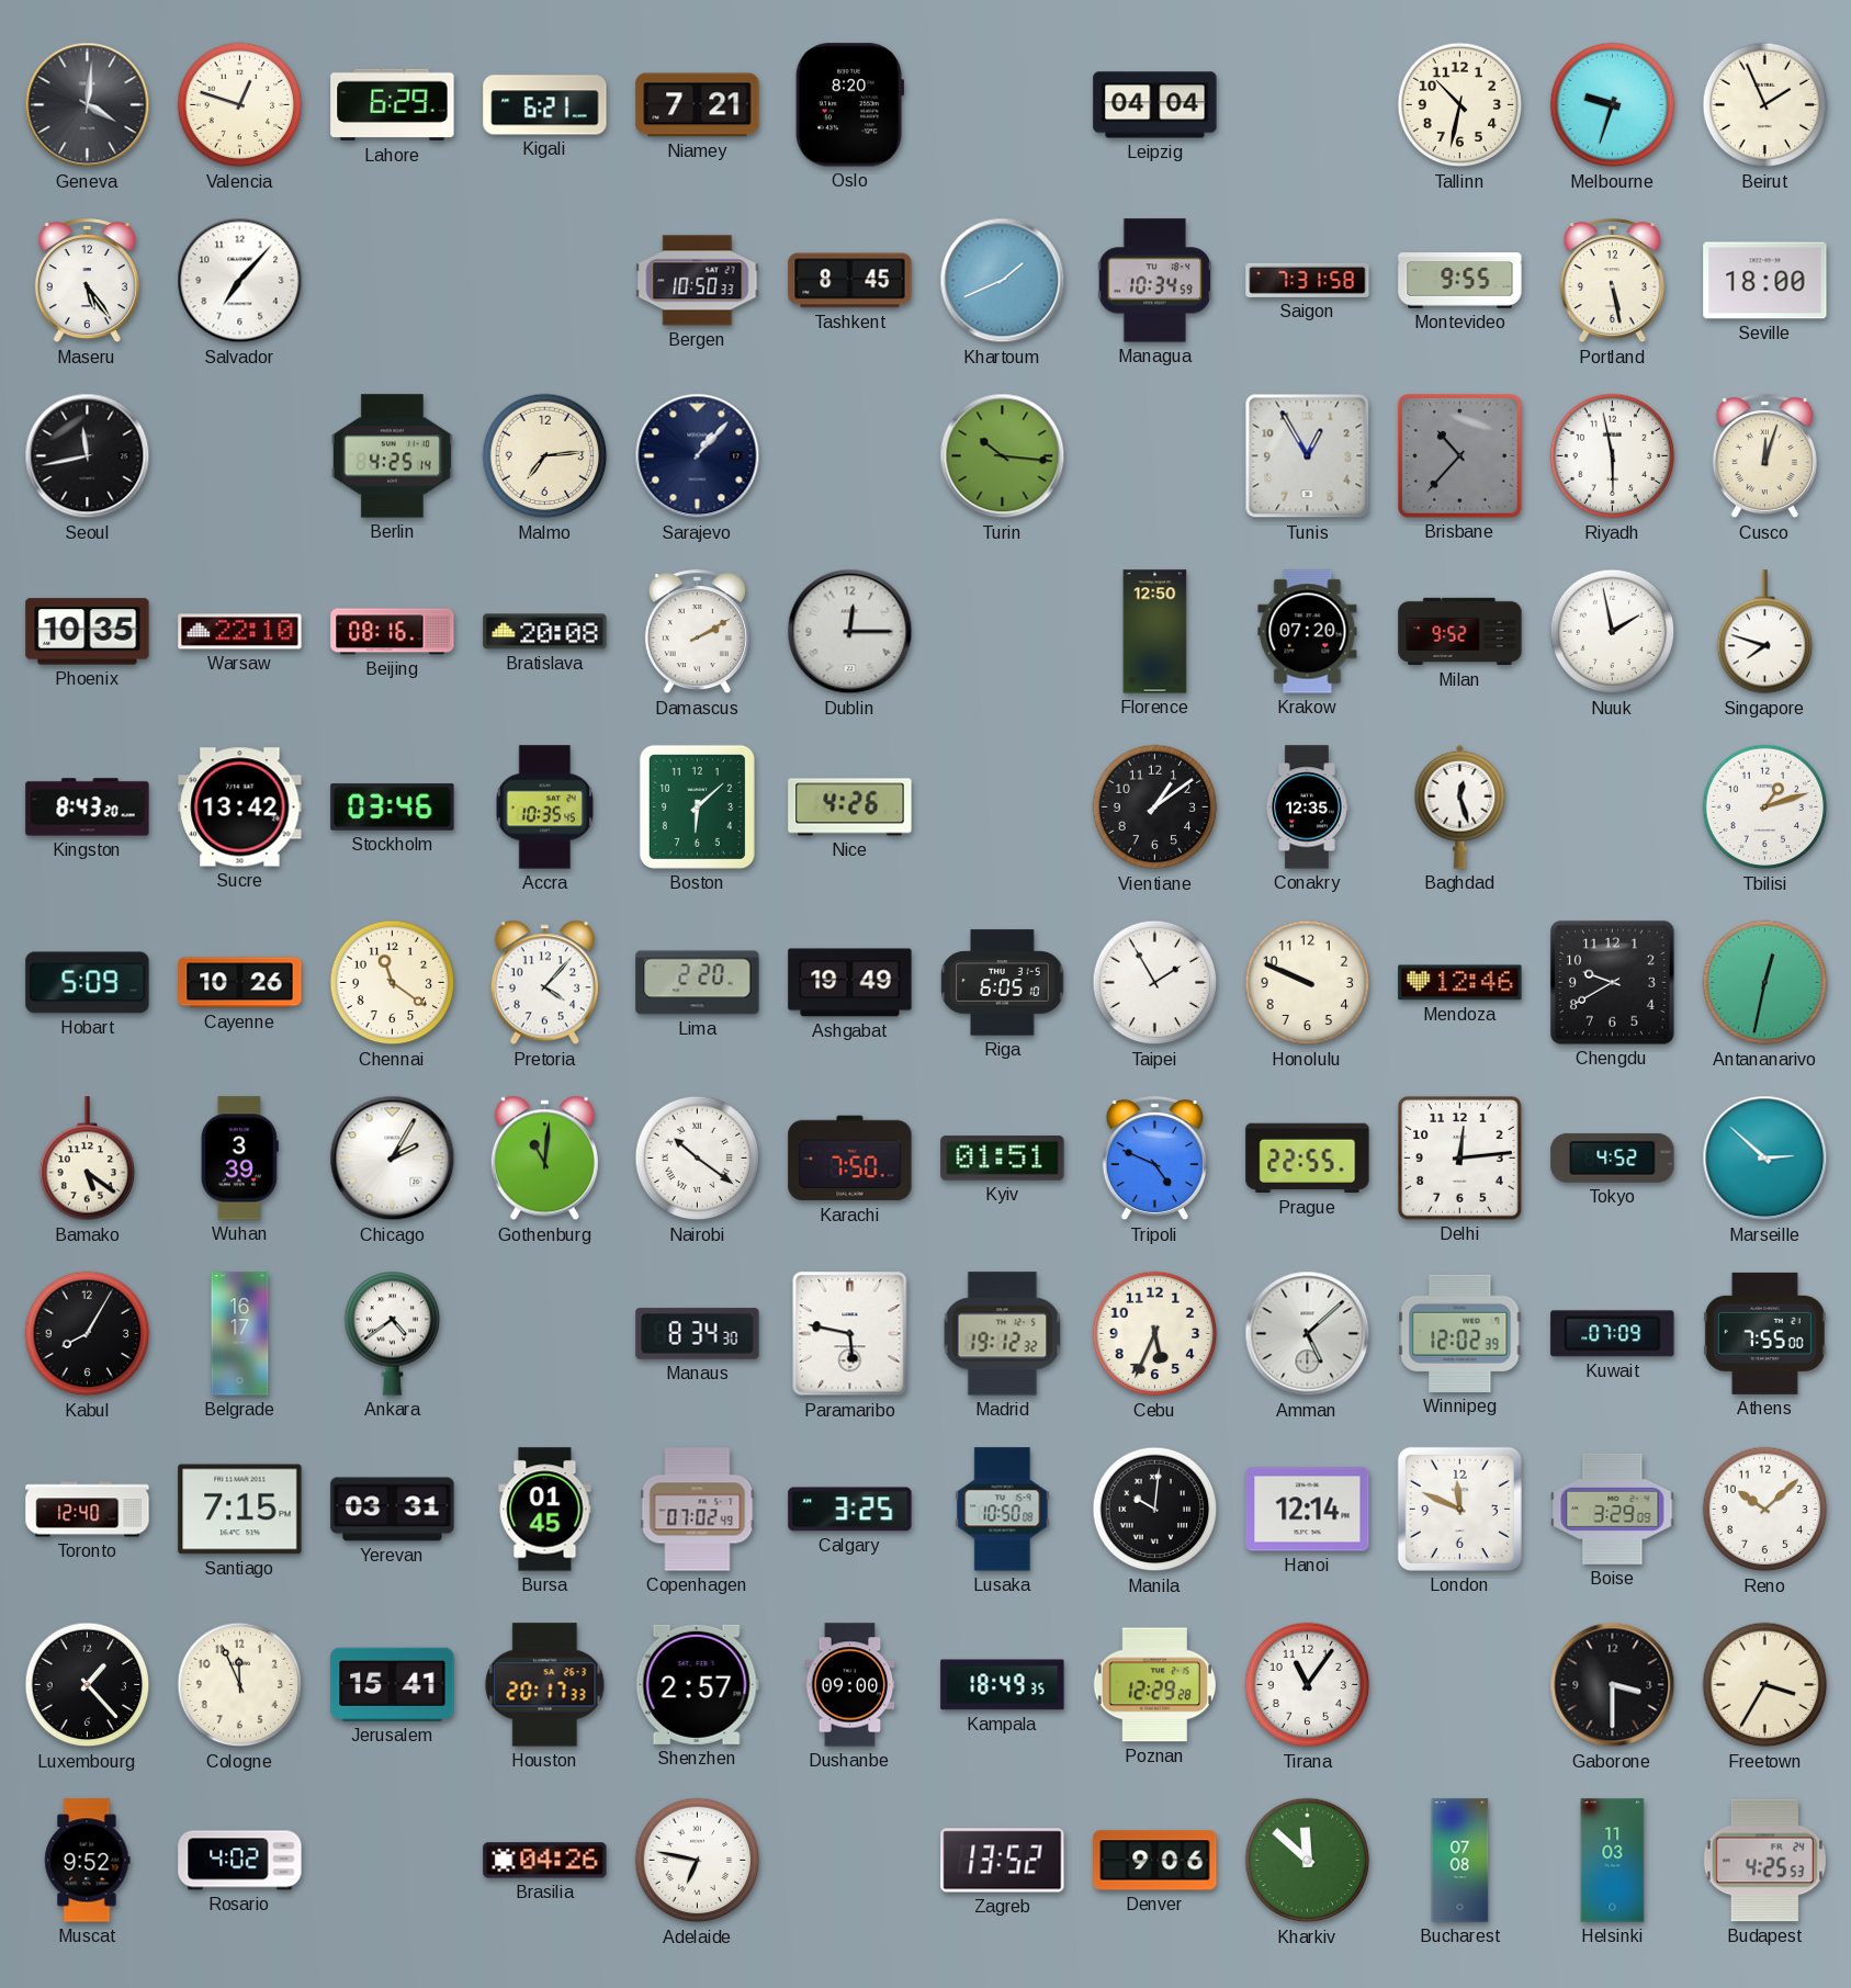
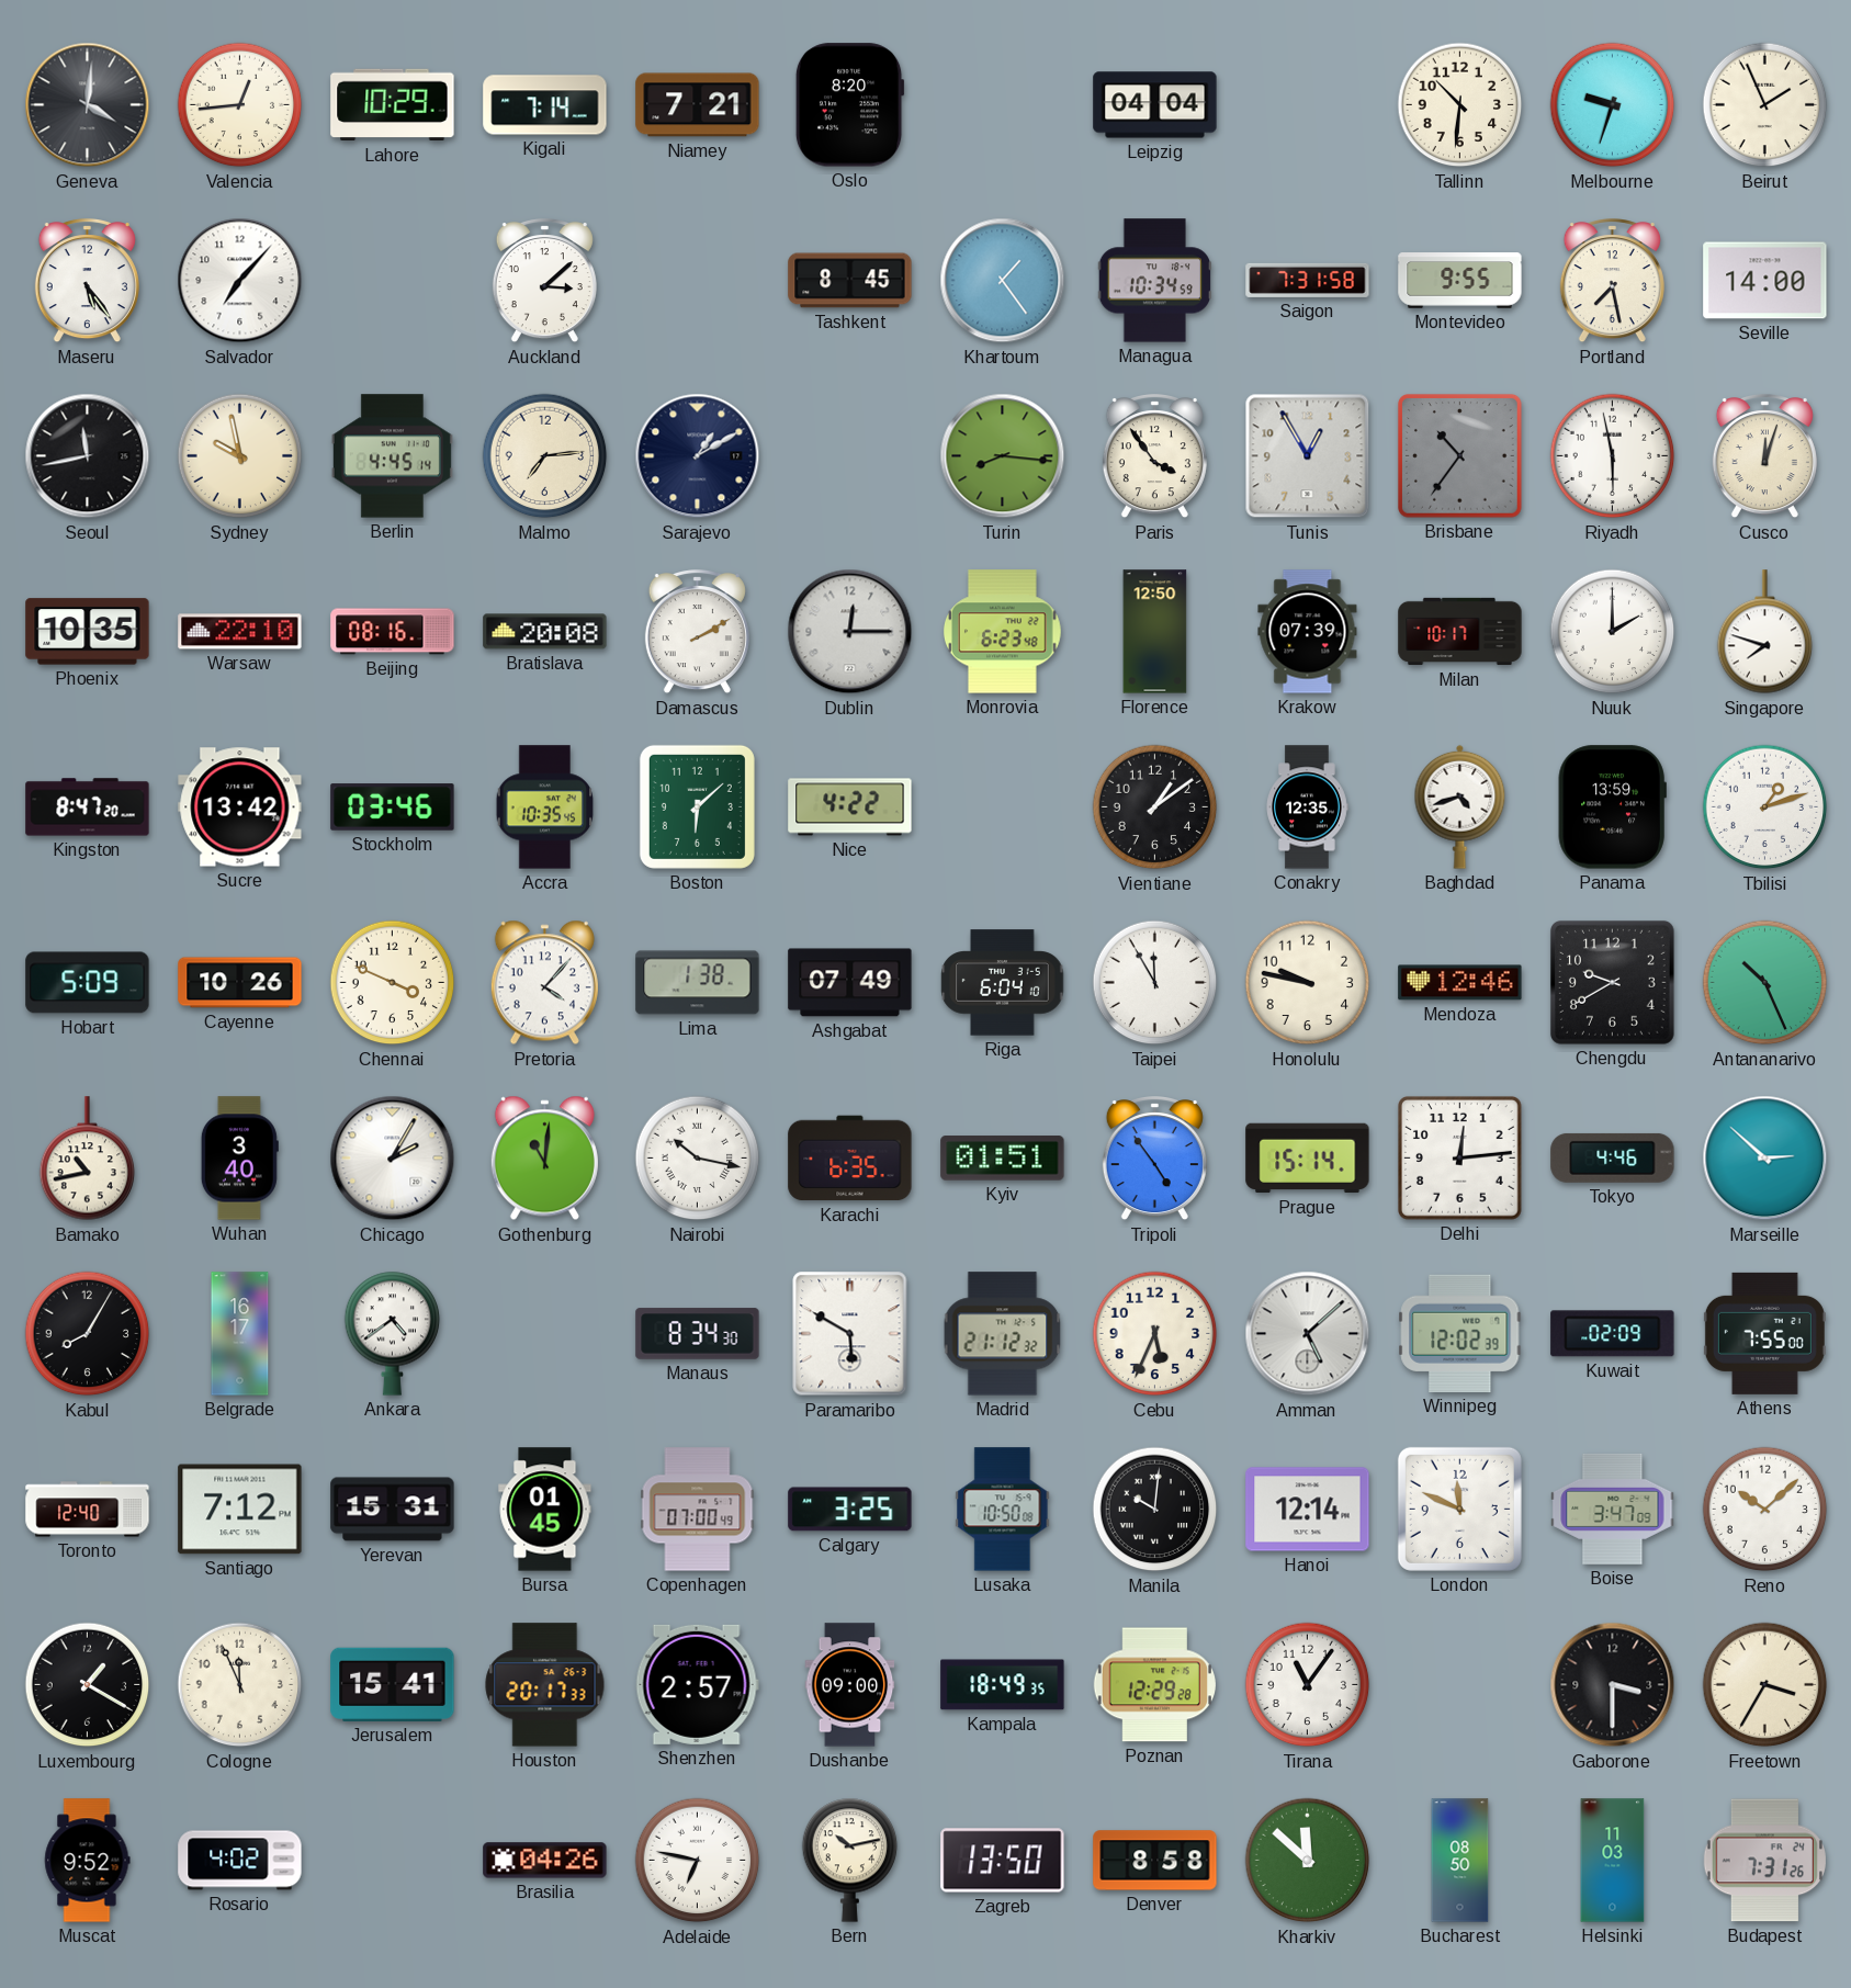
Valencia: 12:48 -> 12:44
Lahore: 6:29 -> 10:29
Kigali: 6:21 -> 7:14
Tallinn: 10:32 -> 10:31
Auckland: none -> 3:08
Bergen: 10:50 -> none
Khartoum: 1:41 -> 1:24
Portland: 5:28 -> 7:28
Seville: 18:00 -> 14:00
Sydney: none -> 9:58
Berlin: 4:25 -> 4:45
Sarajevo: 1:07 -> 1:10
Turin: 10:16 -> 8:16
Paris: none -> 3:54
Brisbane: 10:37 -> 10:36
Monrovia: none -> 6:23
Krakow: 07:20 -> 07:39
Milan: 9:52 -> 10:17
Nuuk: 1:58 -> 2:00
Kingston: 8:43 -> 8:47
Nice: 4:26 -> 4:22
Baghdad: 12:27 -> 4:42
Panama: none -> 13:59
Chennai: 11:21 -> 3:49
Lima: 2:20 -> 1:38
Ashgabat: 19:49 -> 07:49
Riga: 6:05 -> 6:04
Taipei: 1:55 -> 11:55
Honolulu: 9:49 -> 9:47
Antananarivo: 12:32 -> 10:26
Bamako: 5:21 -> 10:43
Wuhan: 3:39 -> 3:40
Nairobi: 10:21 -> 10:17
Karachi: 7:50 -> 6:35
Tripoli: 4:49 -> 4:54
Prague: 22:55 -> 15:14
Tokyo: 4:52 -> 4:46
Paramaribo: 5:47 -> 5:50
Madrid: 19:12 -> 21:12
Kuwait: 07:09 -> 02:09
Santiago: 7:15 -> 7:12
Yerevan: 03:31 -> 15:31
Copenhagen: 07:02 -> 07:00
Boise: 3:29 -> 3:47
Luxembourg: 1:23 -> 1:20
Bern: none -> 10:13
Zagreb: 13:52 -> 13:50
Denver: 9:06 -> 8:58
Bucharest: 07:08 -> 08:50
Budapest: 4:25 -> 7:31
